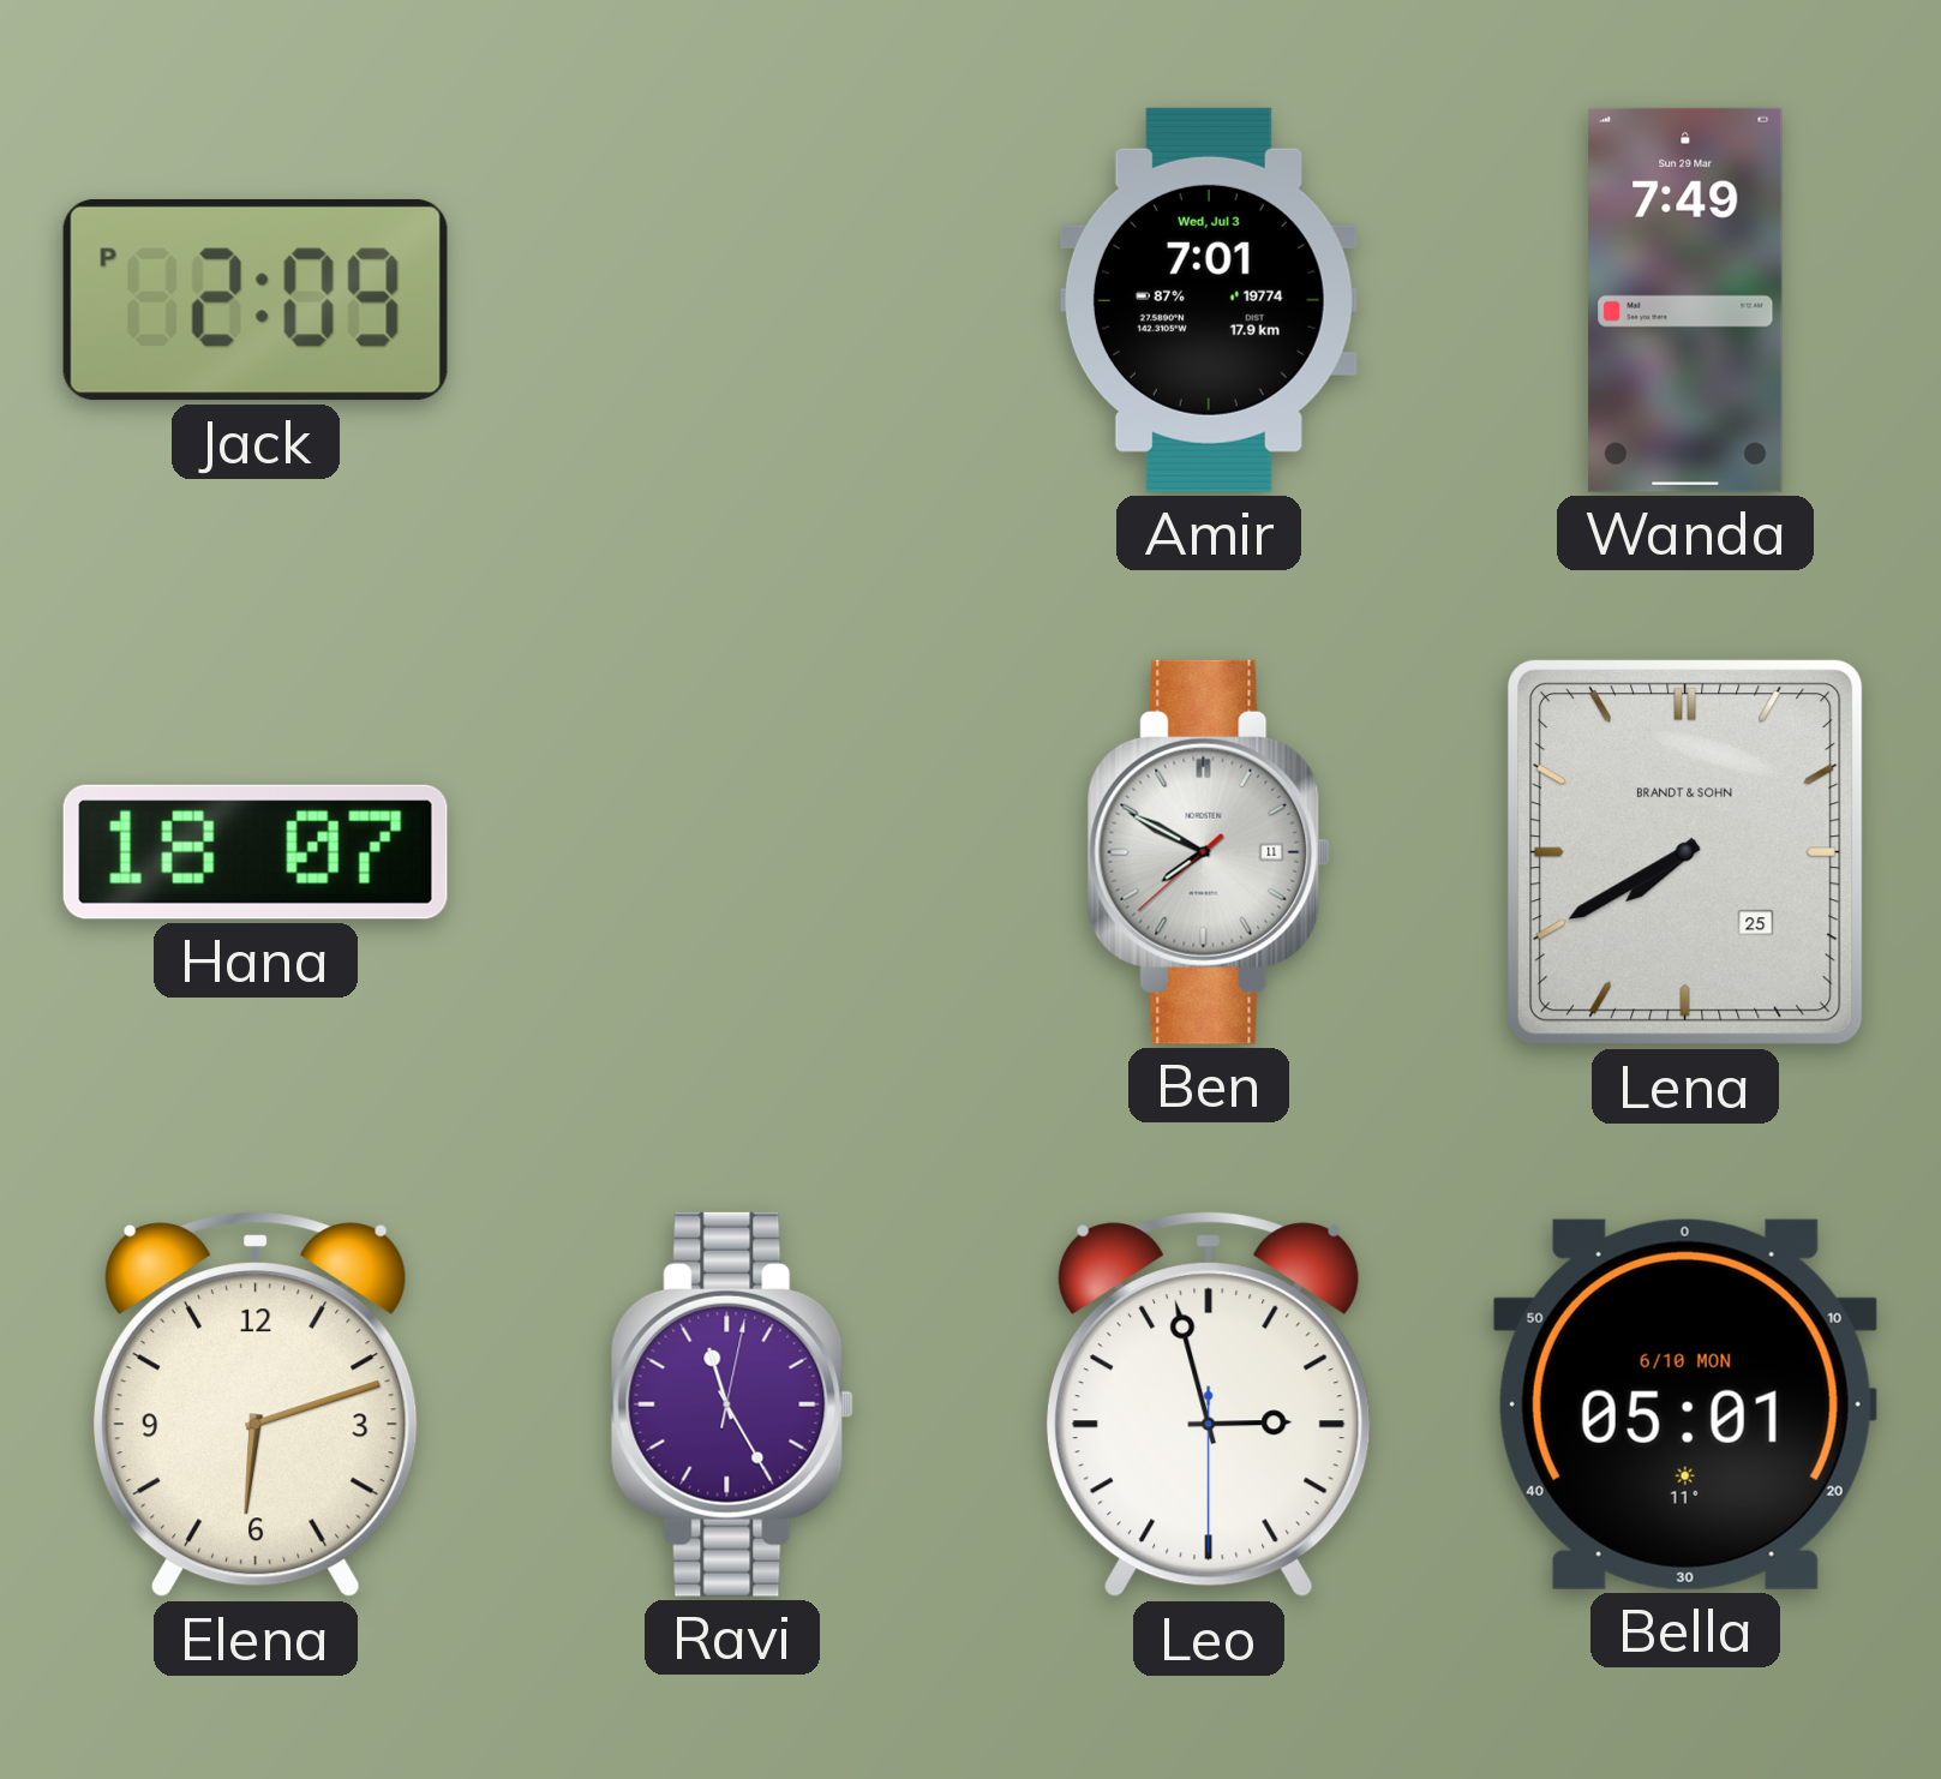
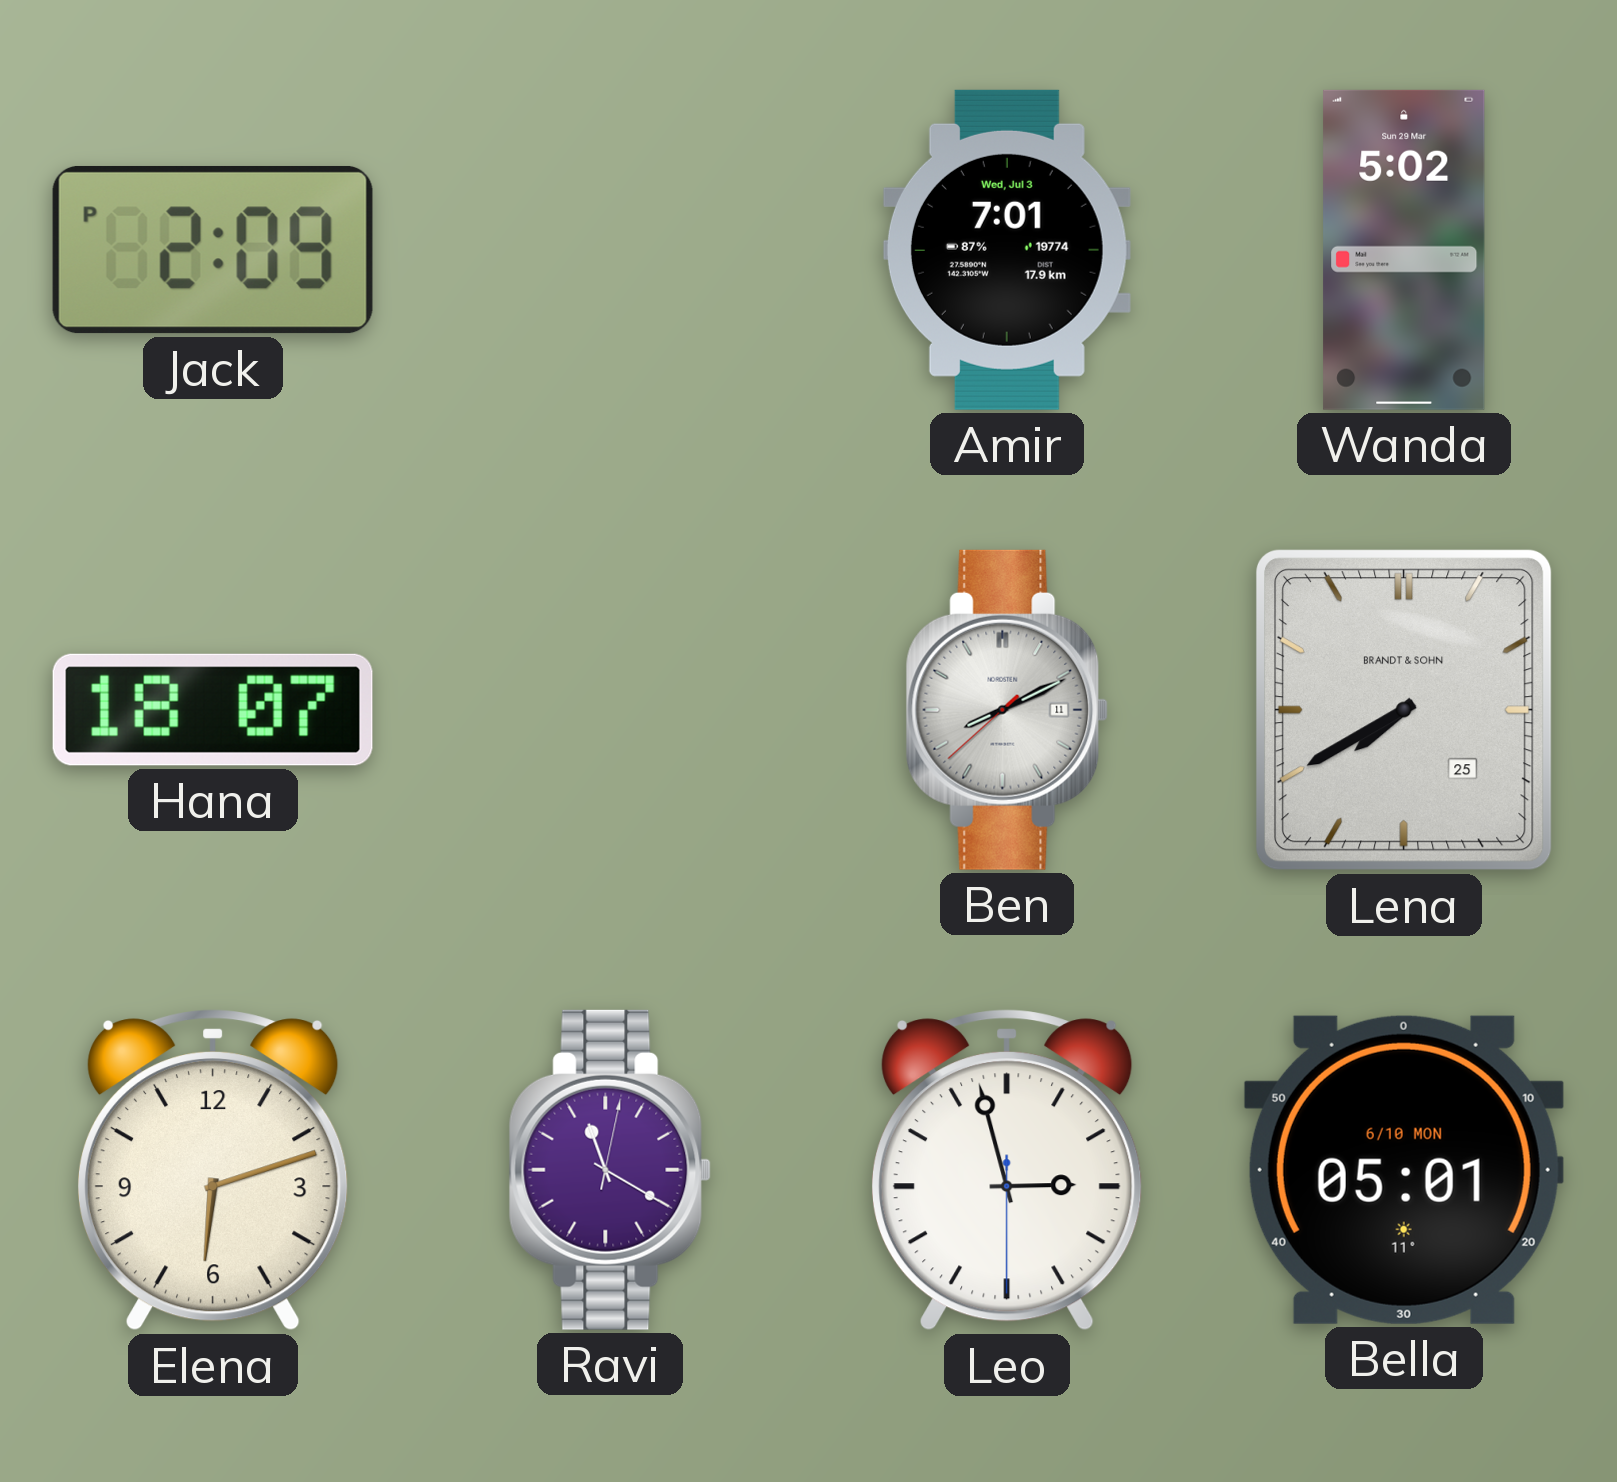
Wanda: 7:49 -> 5:02
Ben: 7:49 -> 8:10
Ravi: 11:25 -> 11:20
